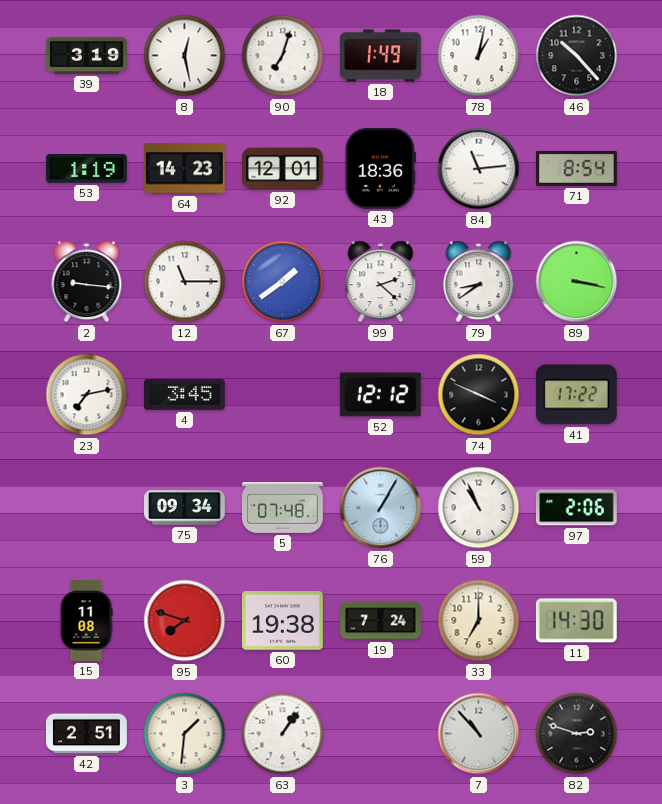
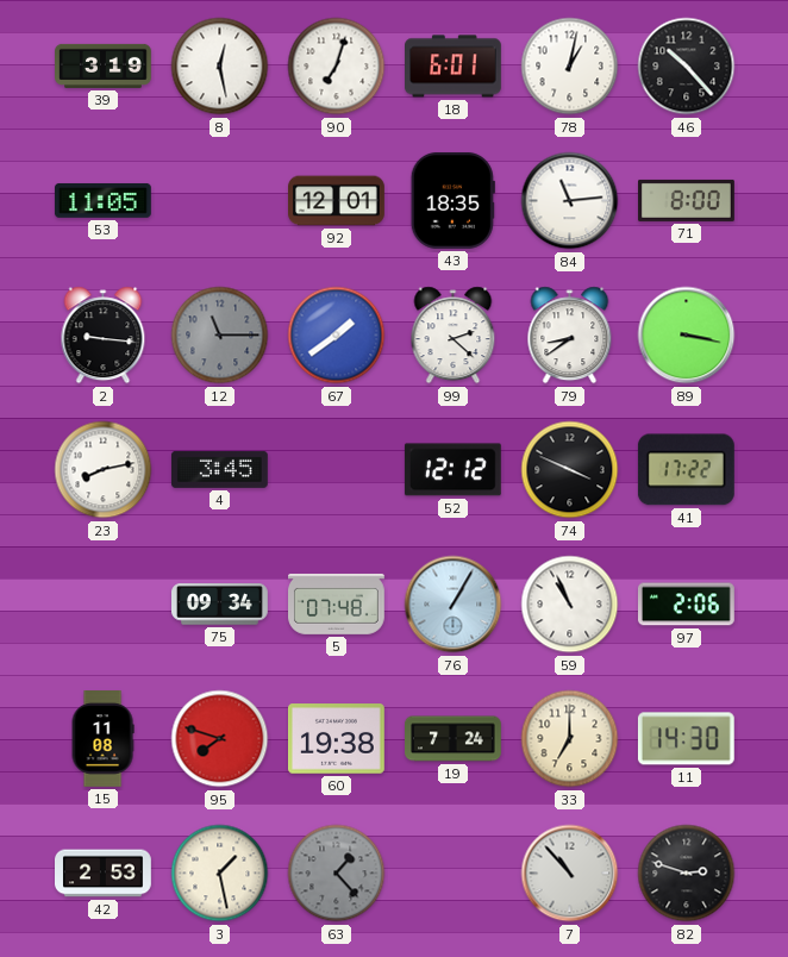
18: 1:49 -> 6:01
53: 1:19 -> 11:05
64: 14:23 -> none
43: 18:36 -> 18:35
71: 8:54 -> 8:00
12 dial: white -> grey
23: 7:13 -> 8:13
42: 2:51 -> 2:53
3: 1:31 -> 1:28
63: 1:06 -> 1:23
63 dial: white -> grey
